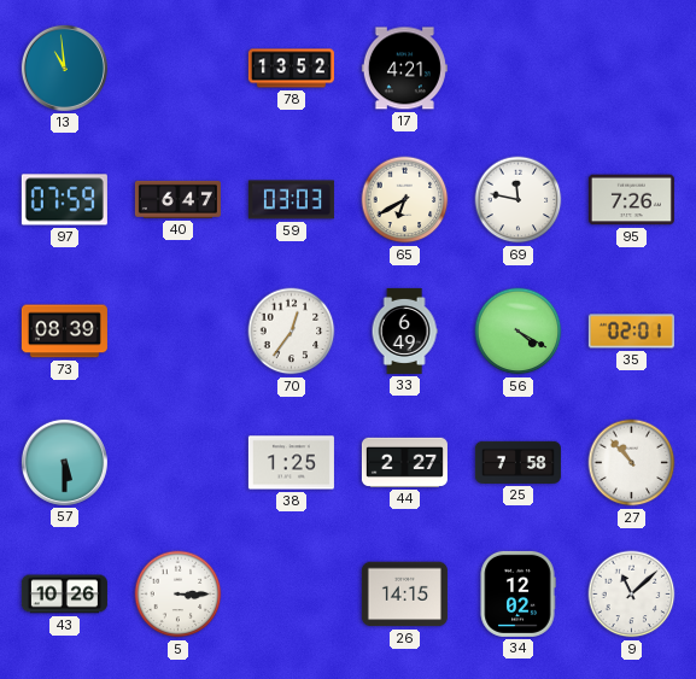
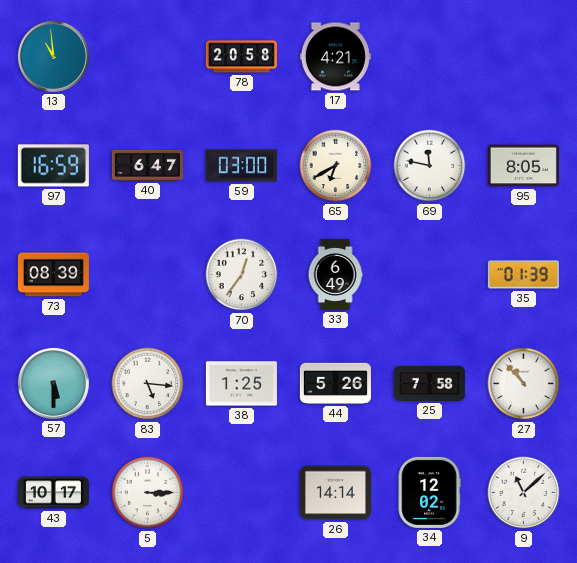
78: 13:52 -> 20:58
97: 07:59 -> 16:59
59: 03:03 -> 03:00
95: 7:26 -> 8:05
56: 4:20 -> none
35: 02:01 -> 01:39
83: none -> 5:16
44: 2:27 -> 5:26
43: 10:26 -> 10:17
26: 14:15 -> 14:14
